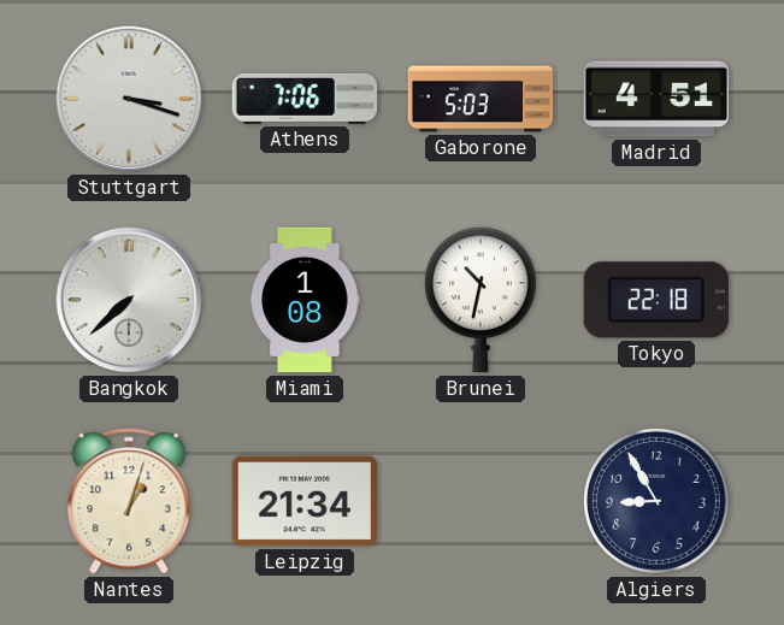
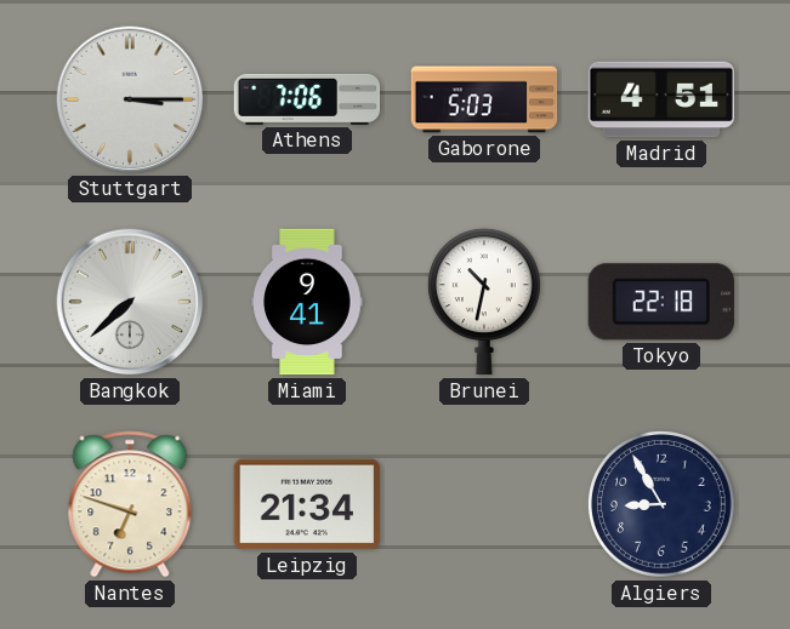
Stuttgart: 3:18 -> 3:15
Miami: 1:08 -> 9:41
Nantes: 1:03 -> 6:48
